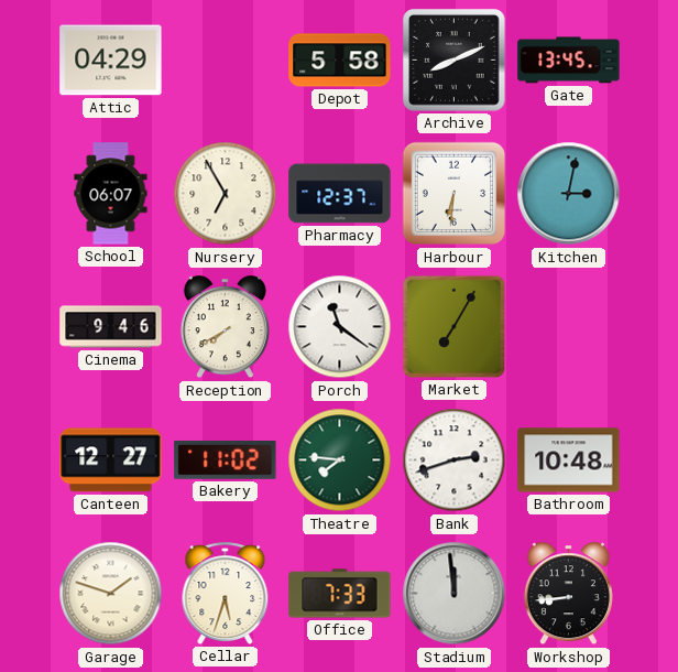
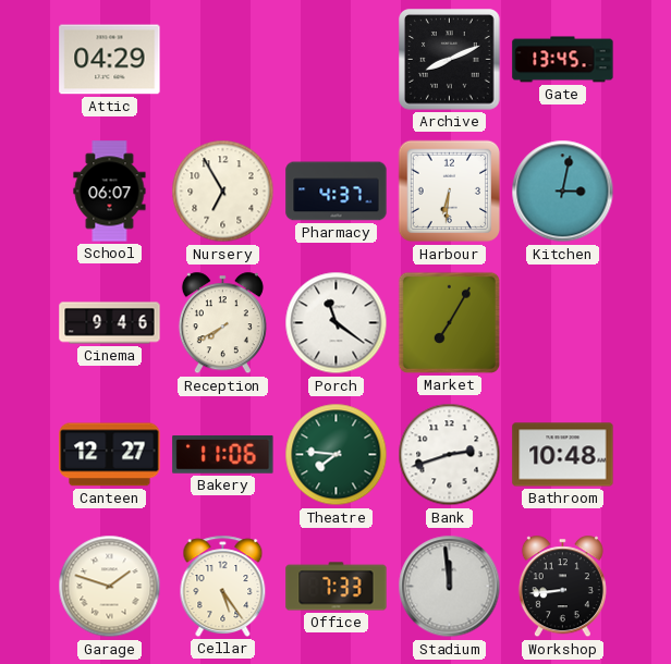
Depot: 5:58 -> none
Pharmacy: 12:37 -> 4:37
Bakery: 11:02 -> 11:06
Cellar: 5:33 -> 5:24
